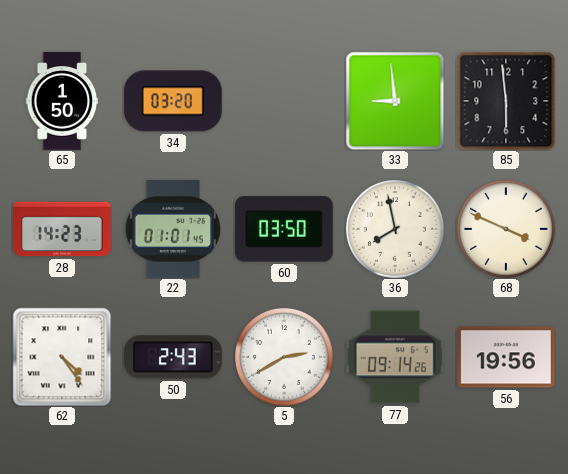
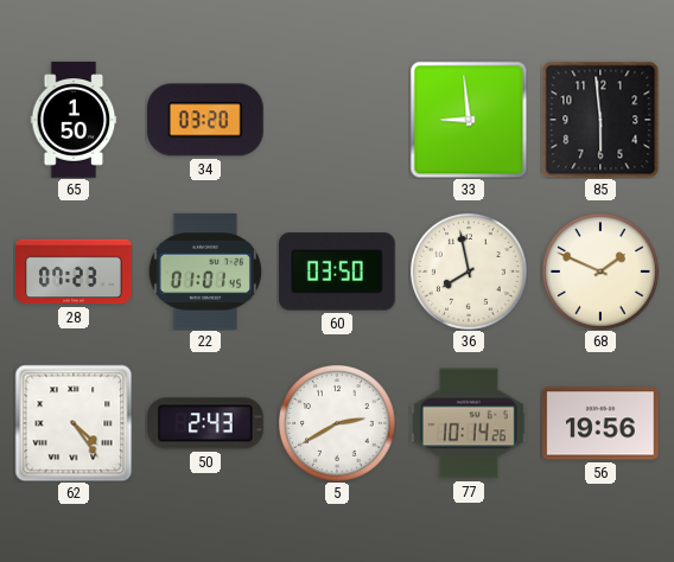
28: 14:23 -> 07:23
68: 3:49 -> 1:49
77: 09:14 -> 10:14
